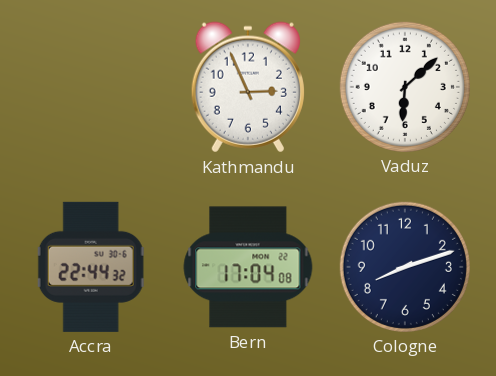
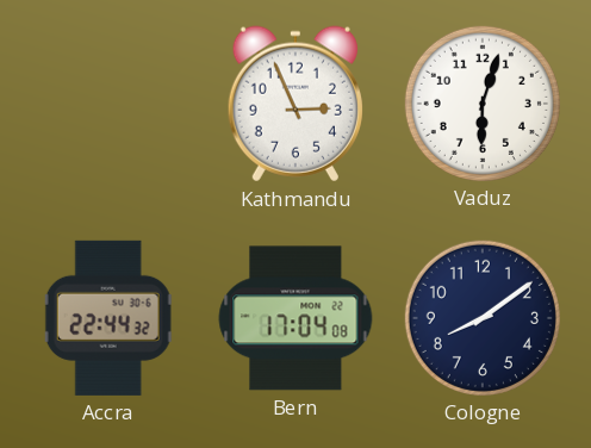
Vaduz: 6:08 -> 6:03
Cologne: 8:12 -> 8:09
